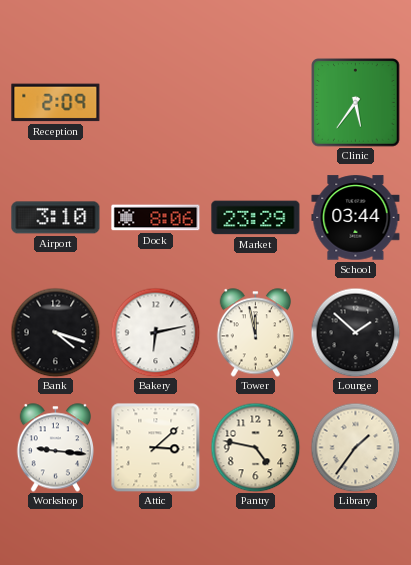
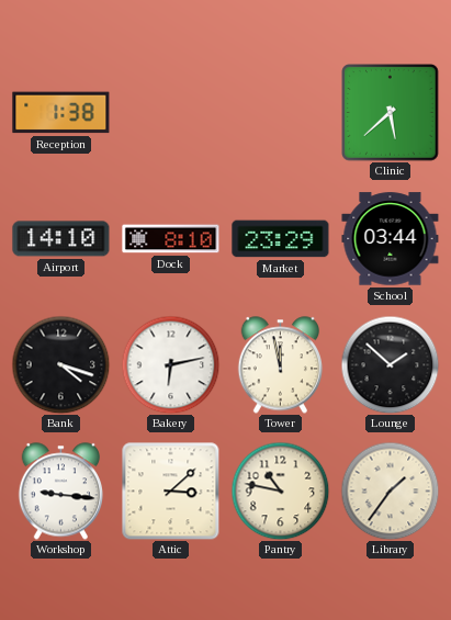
Reception: 2:09 -> 1:38
Clinic: 5:36 -> 5:38
Airport: 3:10 -> 14:10
Dock: 8:06 -> 8:10
Pantry: 4:47 -> 10:47
